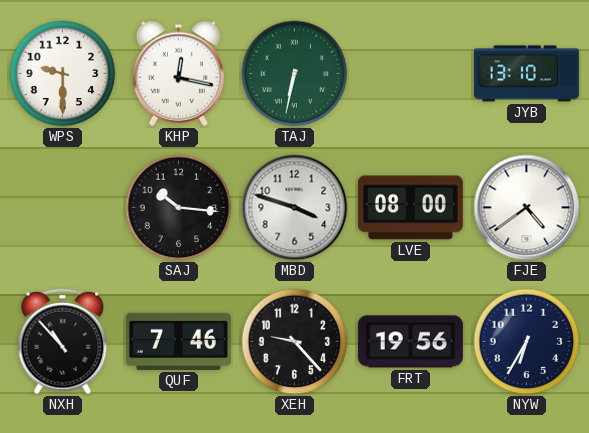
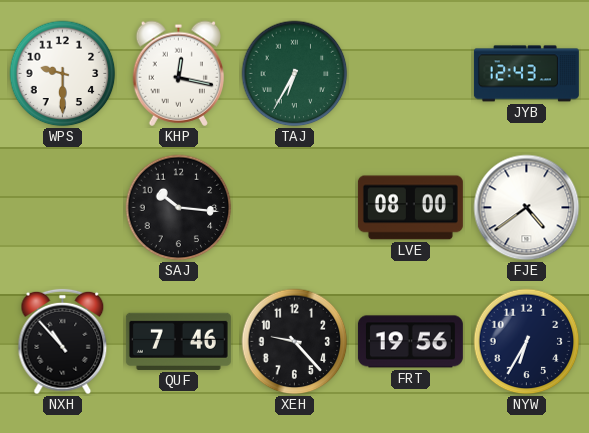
TAJ: 6:32 -> 6:35
JYB: 13:10 -> 12:43
MBD: 3:48 -> none
